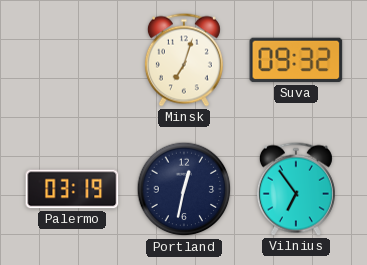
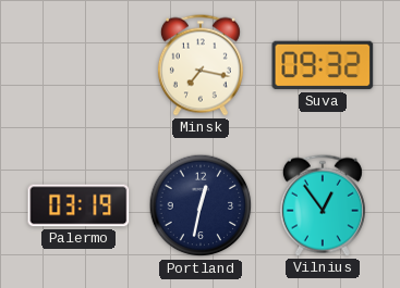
Minsk: 7:03 -> 7:17
Vilnius: 6:54 -> 12:54
